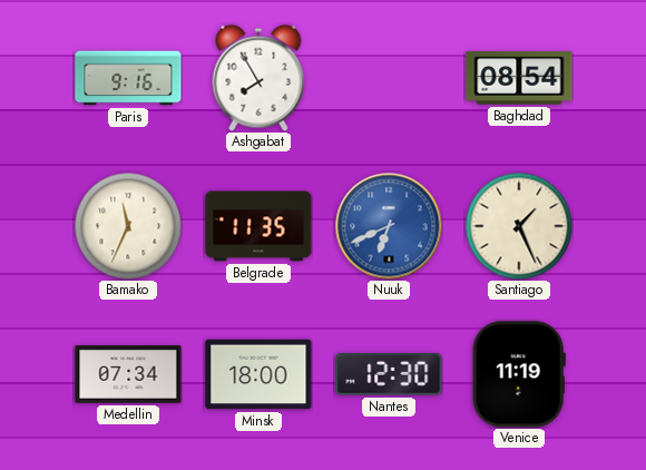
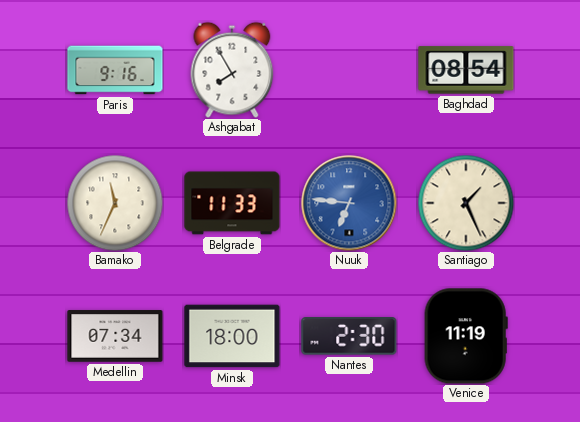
Belgrade: 11:35 -> 11:33
Nuuk: 6:41 -> 6:46
Nantes: 12:30 -> 2:30
